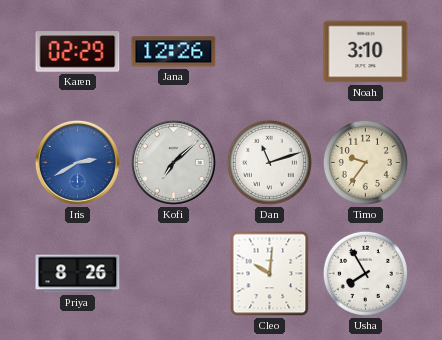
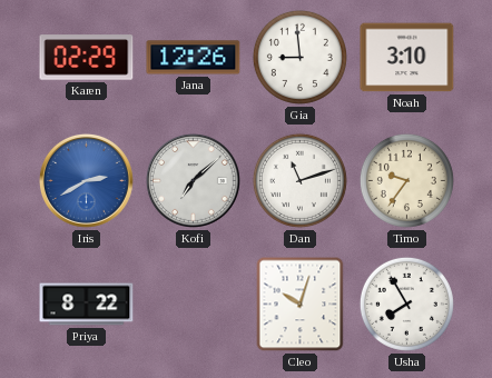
Gia: none -> 8:59
Priya: 8:26 -> 8:22
Cleo: 10:01 -> 10:03
